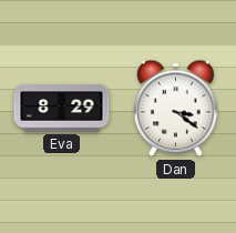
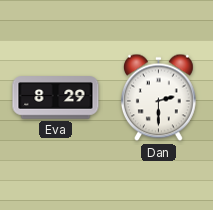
Dan: 3:21 -> 2:30
